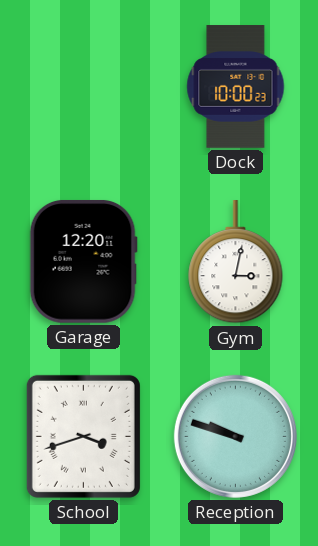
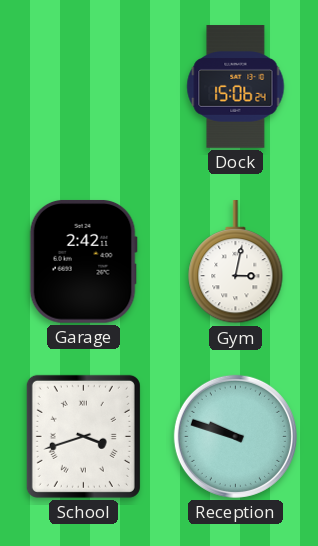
Dock: 10:00 -> 15:06
Garage: 12:20 -> 2:42
